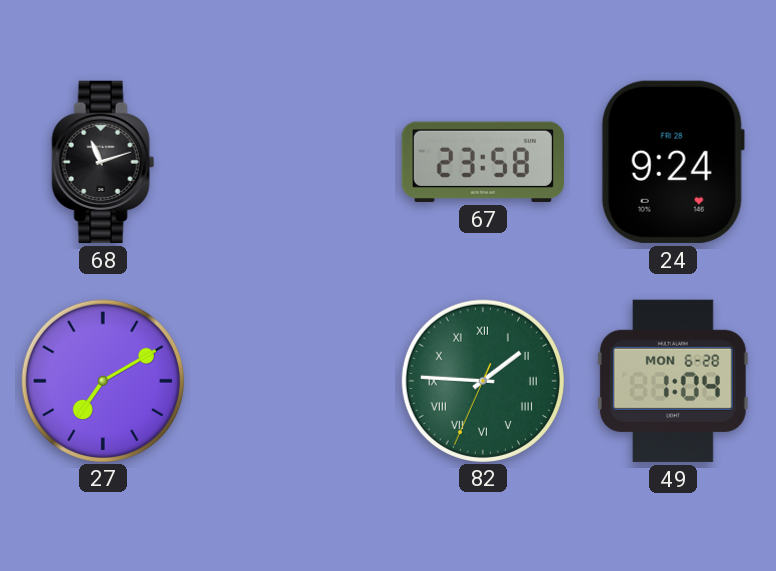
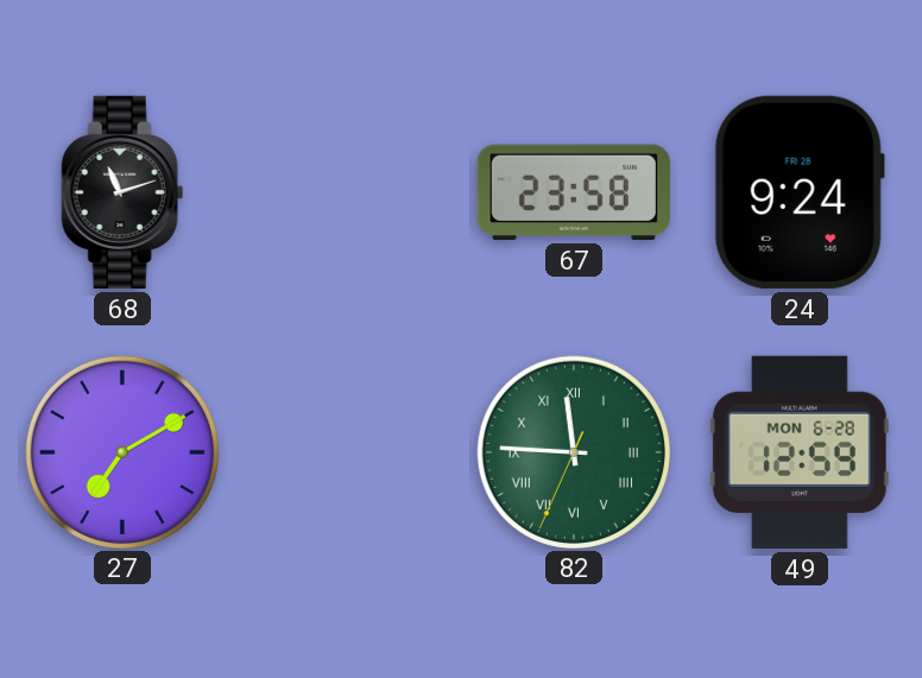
82: 1:45 -> 11:45
49: 1:04 -> 12:59
